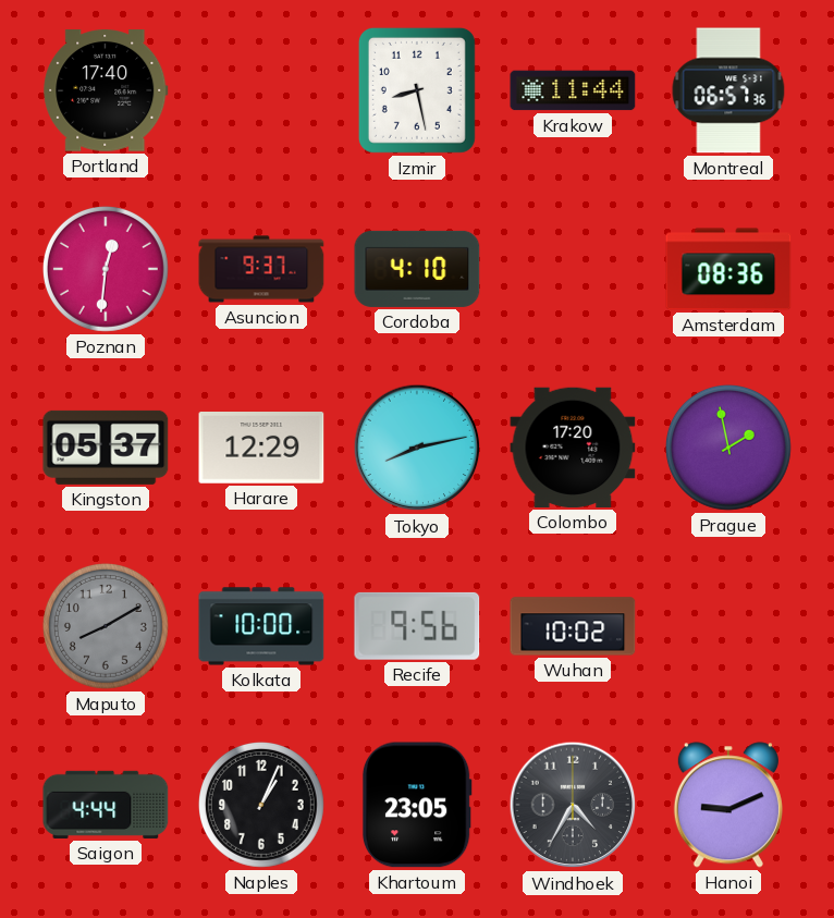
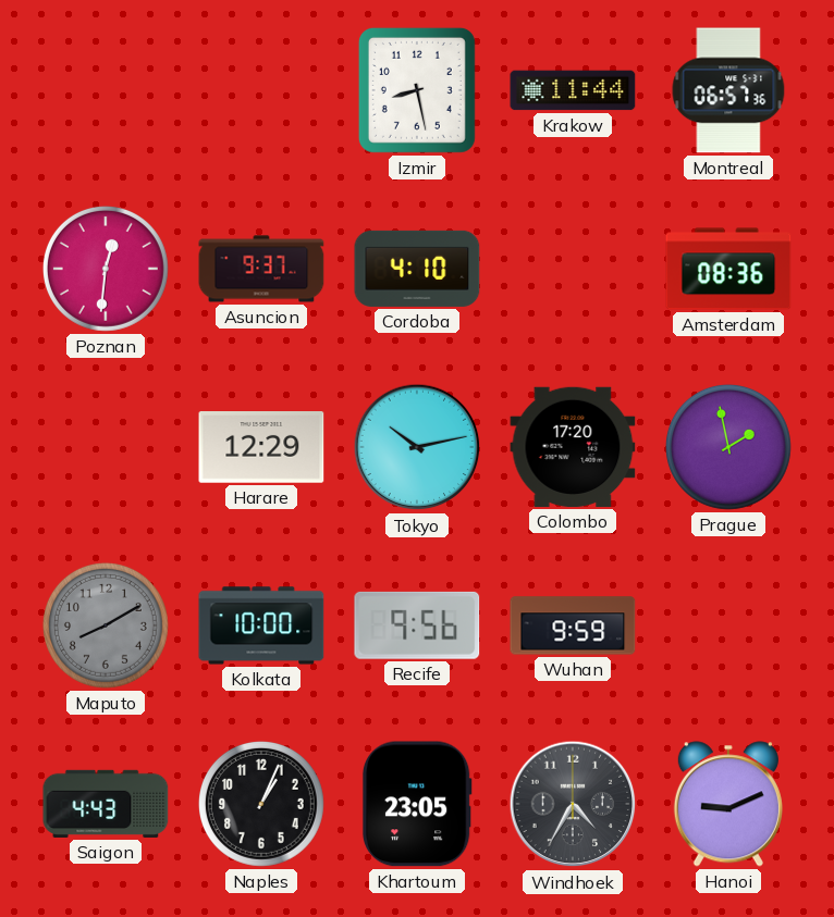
Portland: 17:40 -> none
Kingston: 05:37 -> none
Tokyo: 8:13 -> 10:13
Wuhan: 10:02 -> 9:59
Saigon: 4:44 -> 4:43
